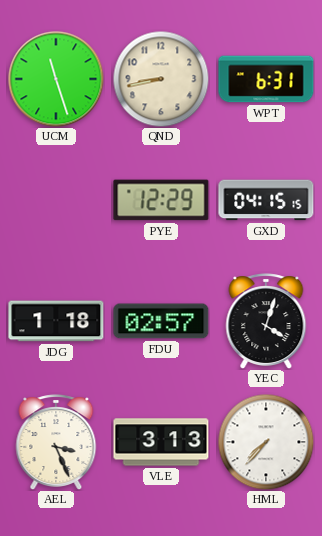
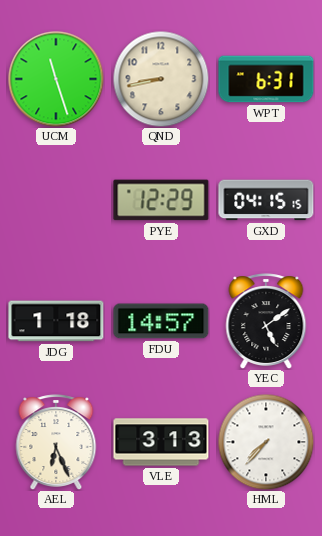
FDU: 02:57 -> 14:57
YEC: 4:03 -> 5:09
AEL: 3:26 -> 6:26
